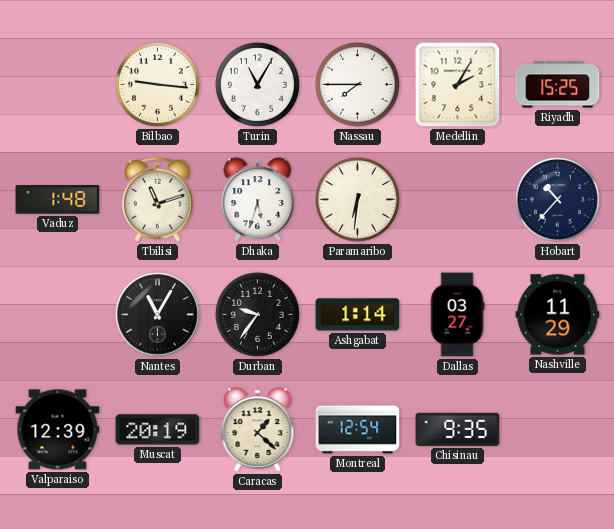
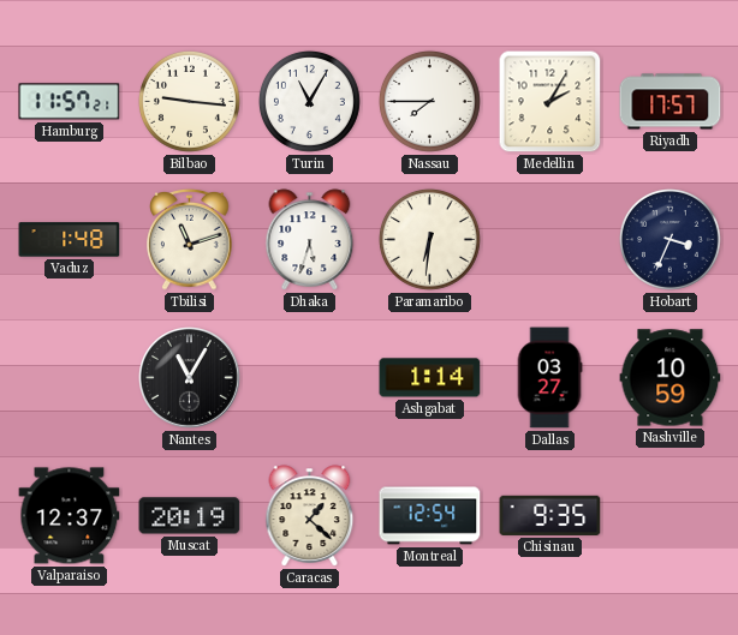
Hamburg: none -> 11:57
Riyadh: 15:25 -> 17:57
Hobart: 10:37 -> 3:34
Durban: 9:36 -> none
Nashville: 11:29 -> 10:59
Valparaiso: 12:39 -> 12:37
